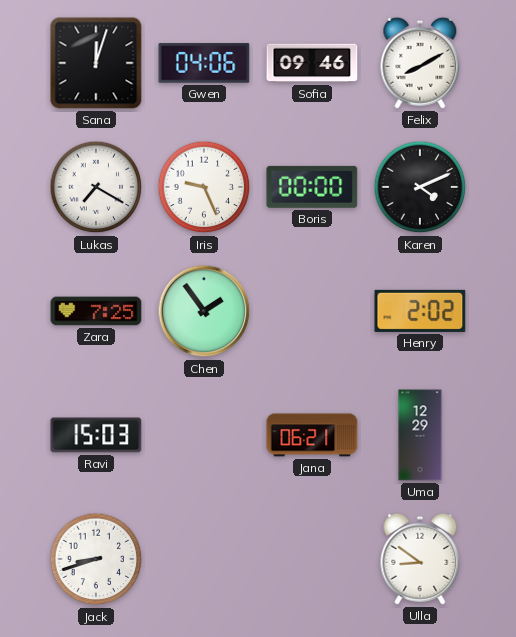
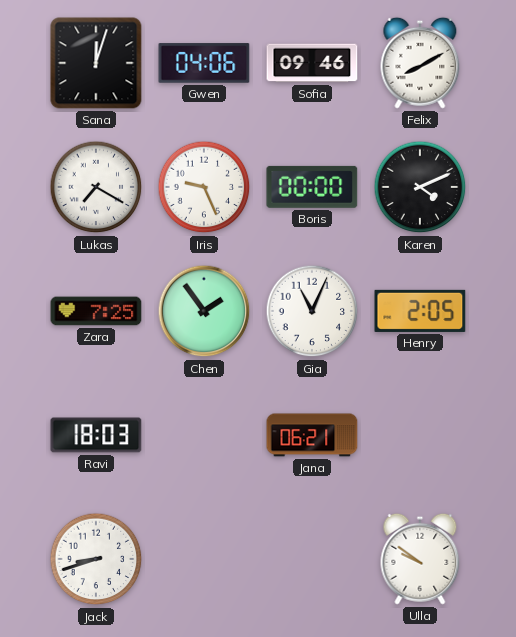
Gia: none -> 11:04
Henry: 2:02 -> 2:05
Ravi: 15:03 -> 18:03
Uma: 12:29 -> none
Ulla: 8:51 -> 9:51
